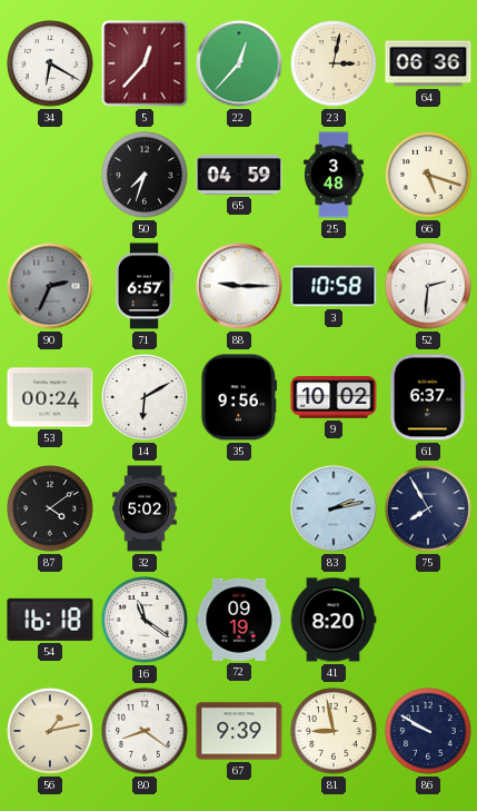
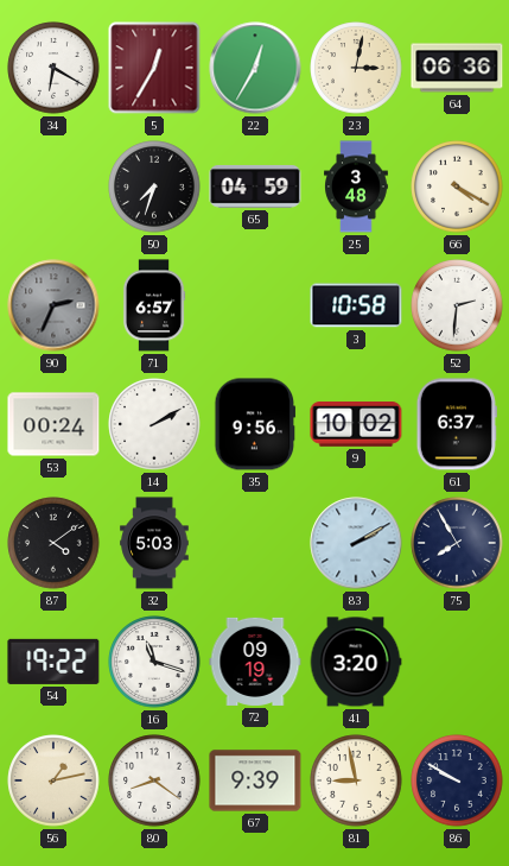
5: 12:37 -> 12:35
22: 12:37 -> 12:35
66: 5:18 -> 4:20
88: 9:15 -> none
14: 6:10 -> 2:10
32: 5:02 -> 5:03
83: 2:13 -> 2:10
54: 16:18 -> 19:22
16: 11:21 -> 11:18
41: 8:20 -> 3:20
